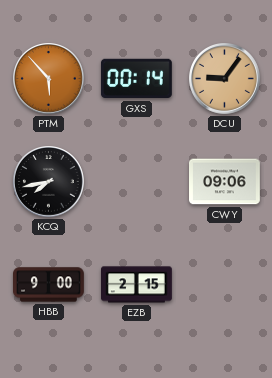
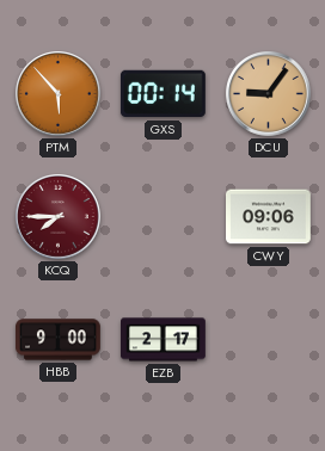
KCQ: 7:43 -> 7:45
KCQ dial: black -> burgundy
EZB: 2:15 -> 2:17
